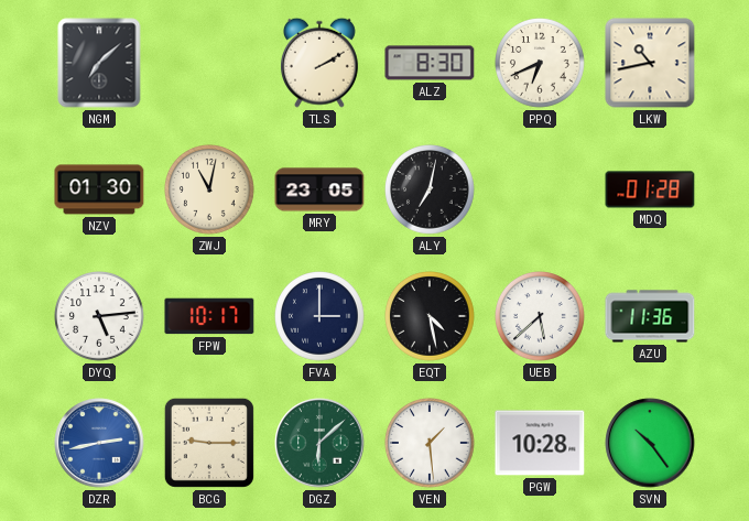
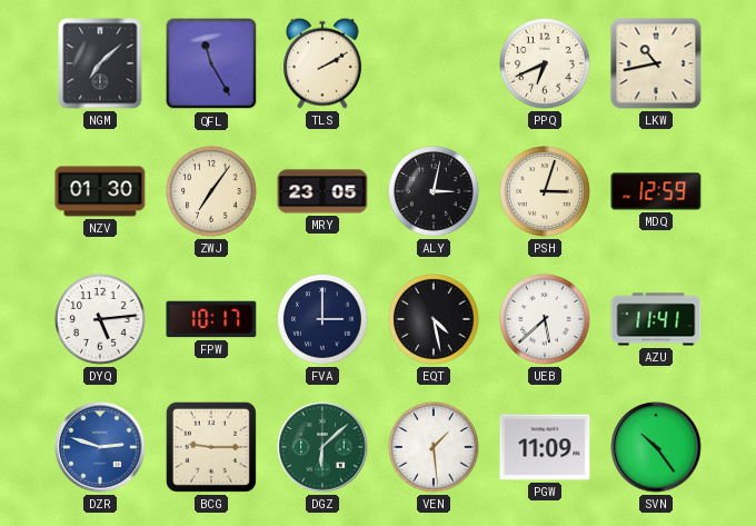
QFL: none -> 11:25
ALZ: 8:30 -> none
ZWJ: 11:02 -> 7:06
ALY: 7:02 -> 3:02
PSH: none -> 3:03
MDQ: 01:28 -> 12:59
AZU: 11:36 -> 11:41
DZR: 2:43 -> 2:48
PGW: 10:28 -> 11:09
